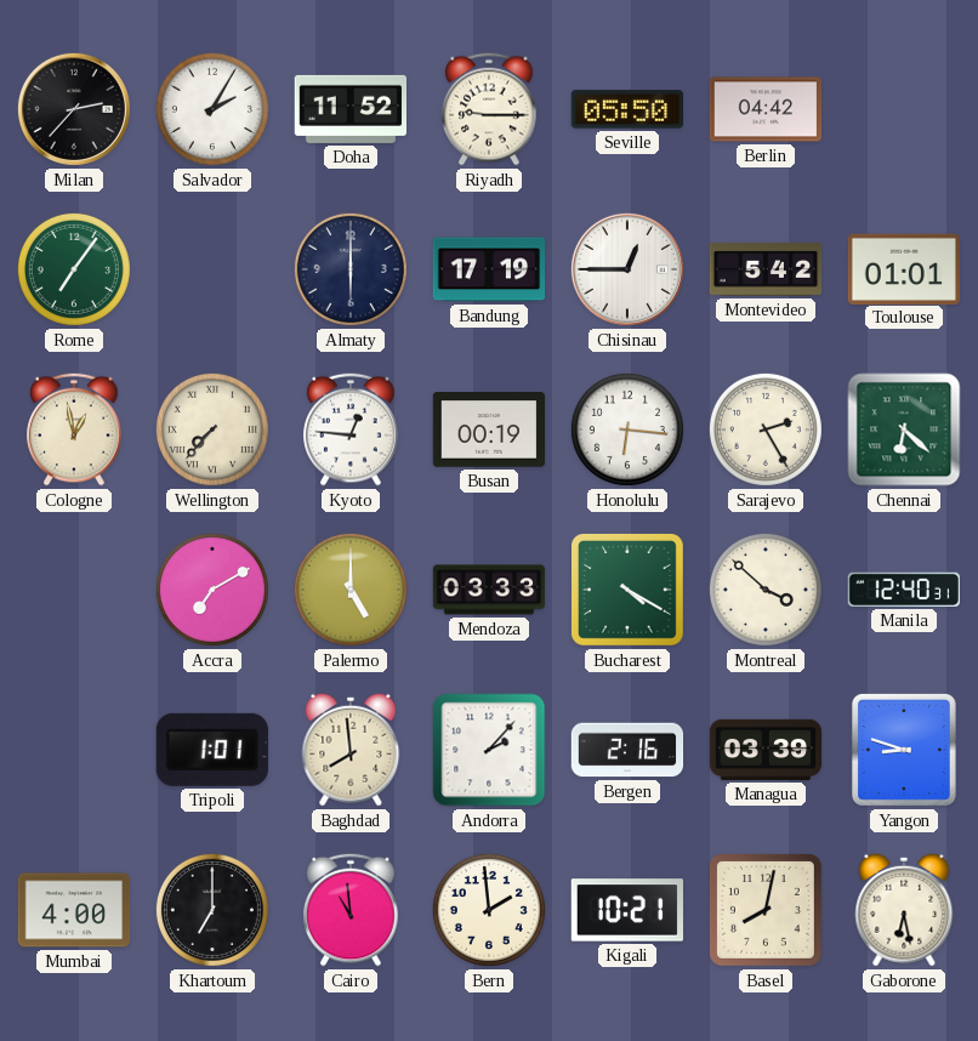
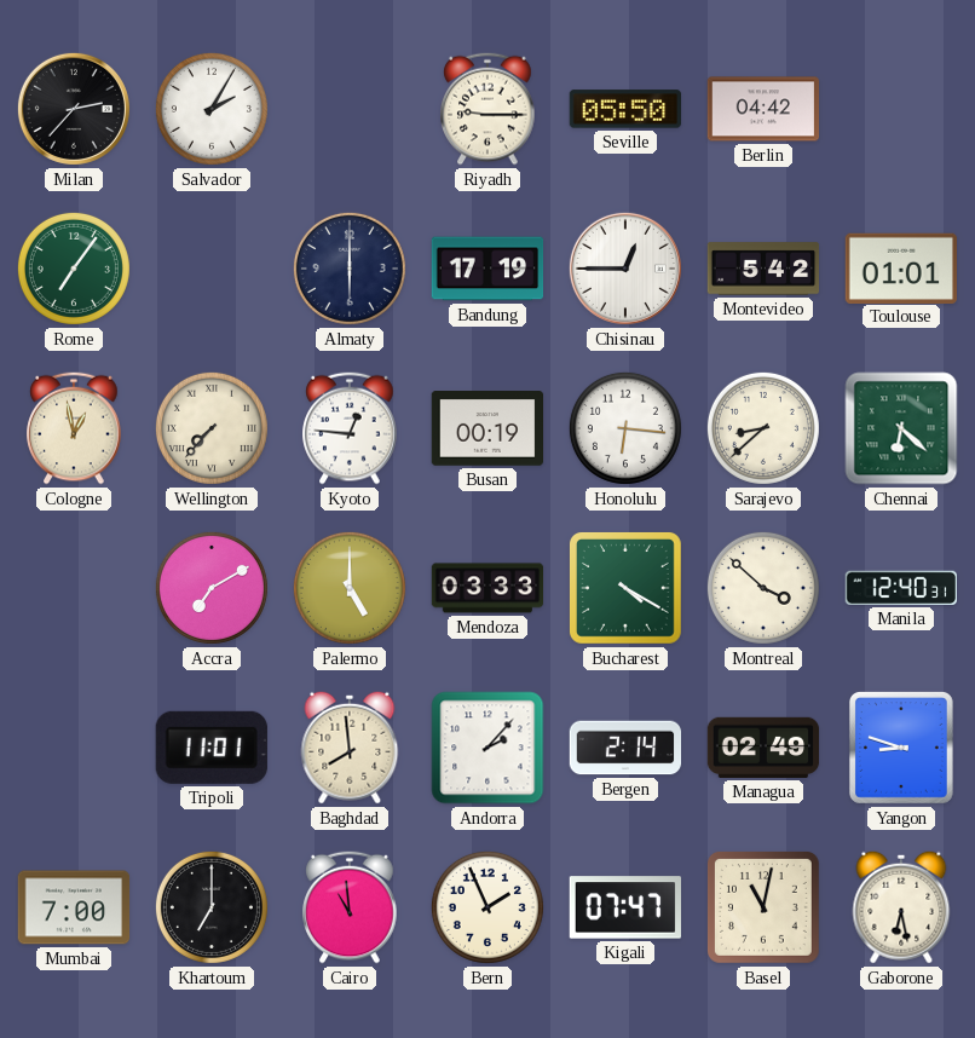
Doha: 11:52 -> none
Sarajevo: 2:25 -> 8:38
Tripoli: 1:01 -> 11:01
Bergen: 2:16 -> 2:14
Managua: 03:39 -> 02:49
Mumbai: 4:00 -> 7:00
Bern: 1:59 -> 1:56
Kigali: 10:21 -> 07:47
Basel: 8:02 -> 11:02
